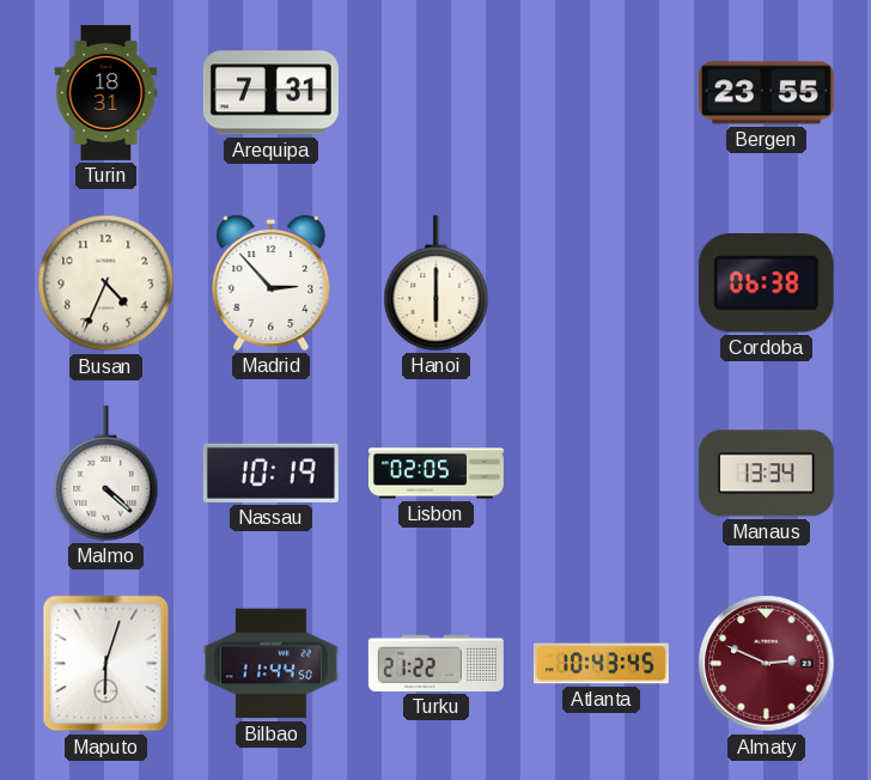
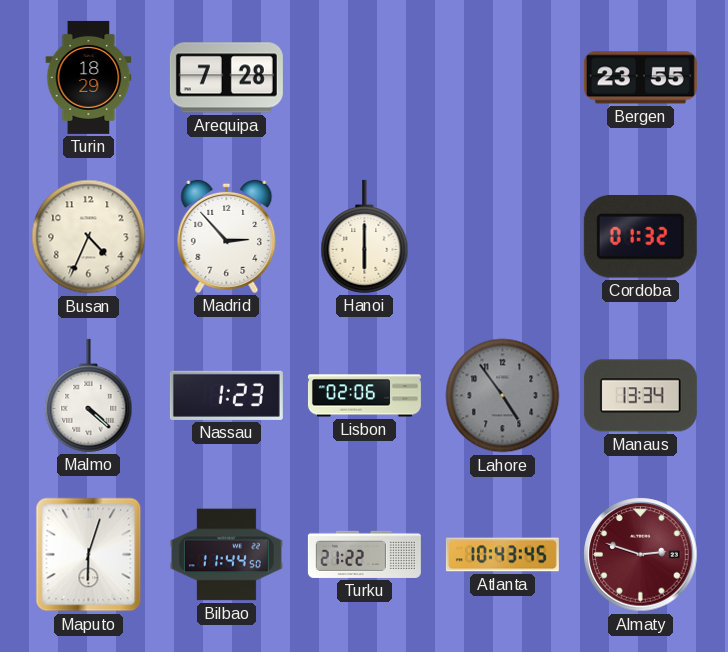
Turin: 18:31 -> 18:29
Arequipa: 7:31 -> 7:28
Cordoba: 06:38 -> 01:32
Nassau: 10:19 -> 1:23
Lisbon: 02:05 -> 02:06
Lahore: none -> 4:54
Almaty: 2:49 -> 2:48
